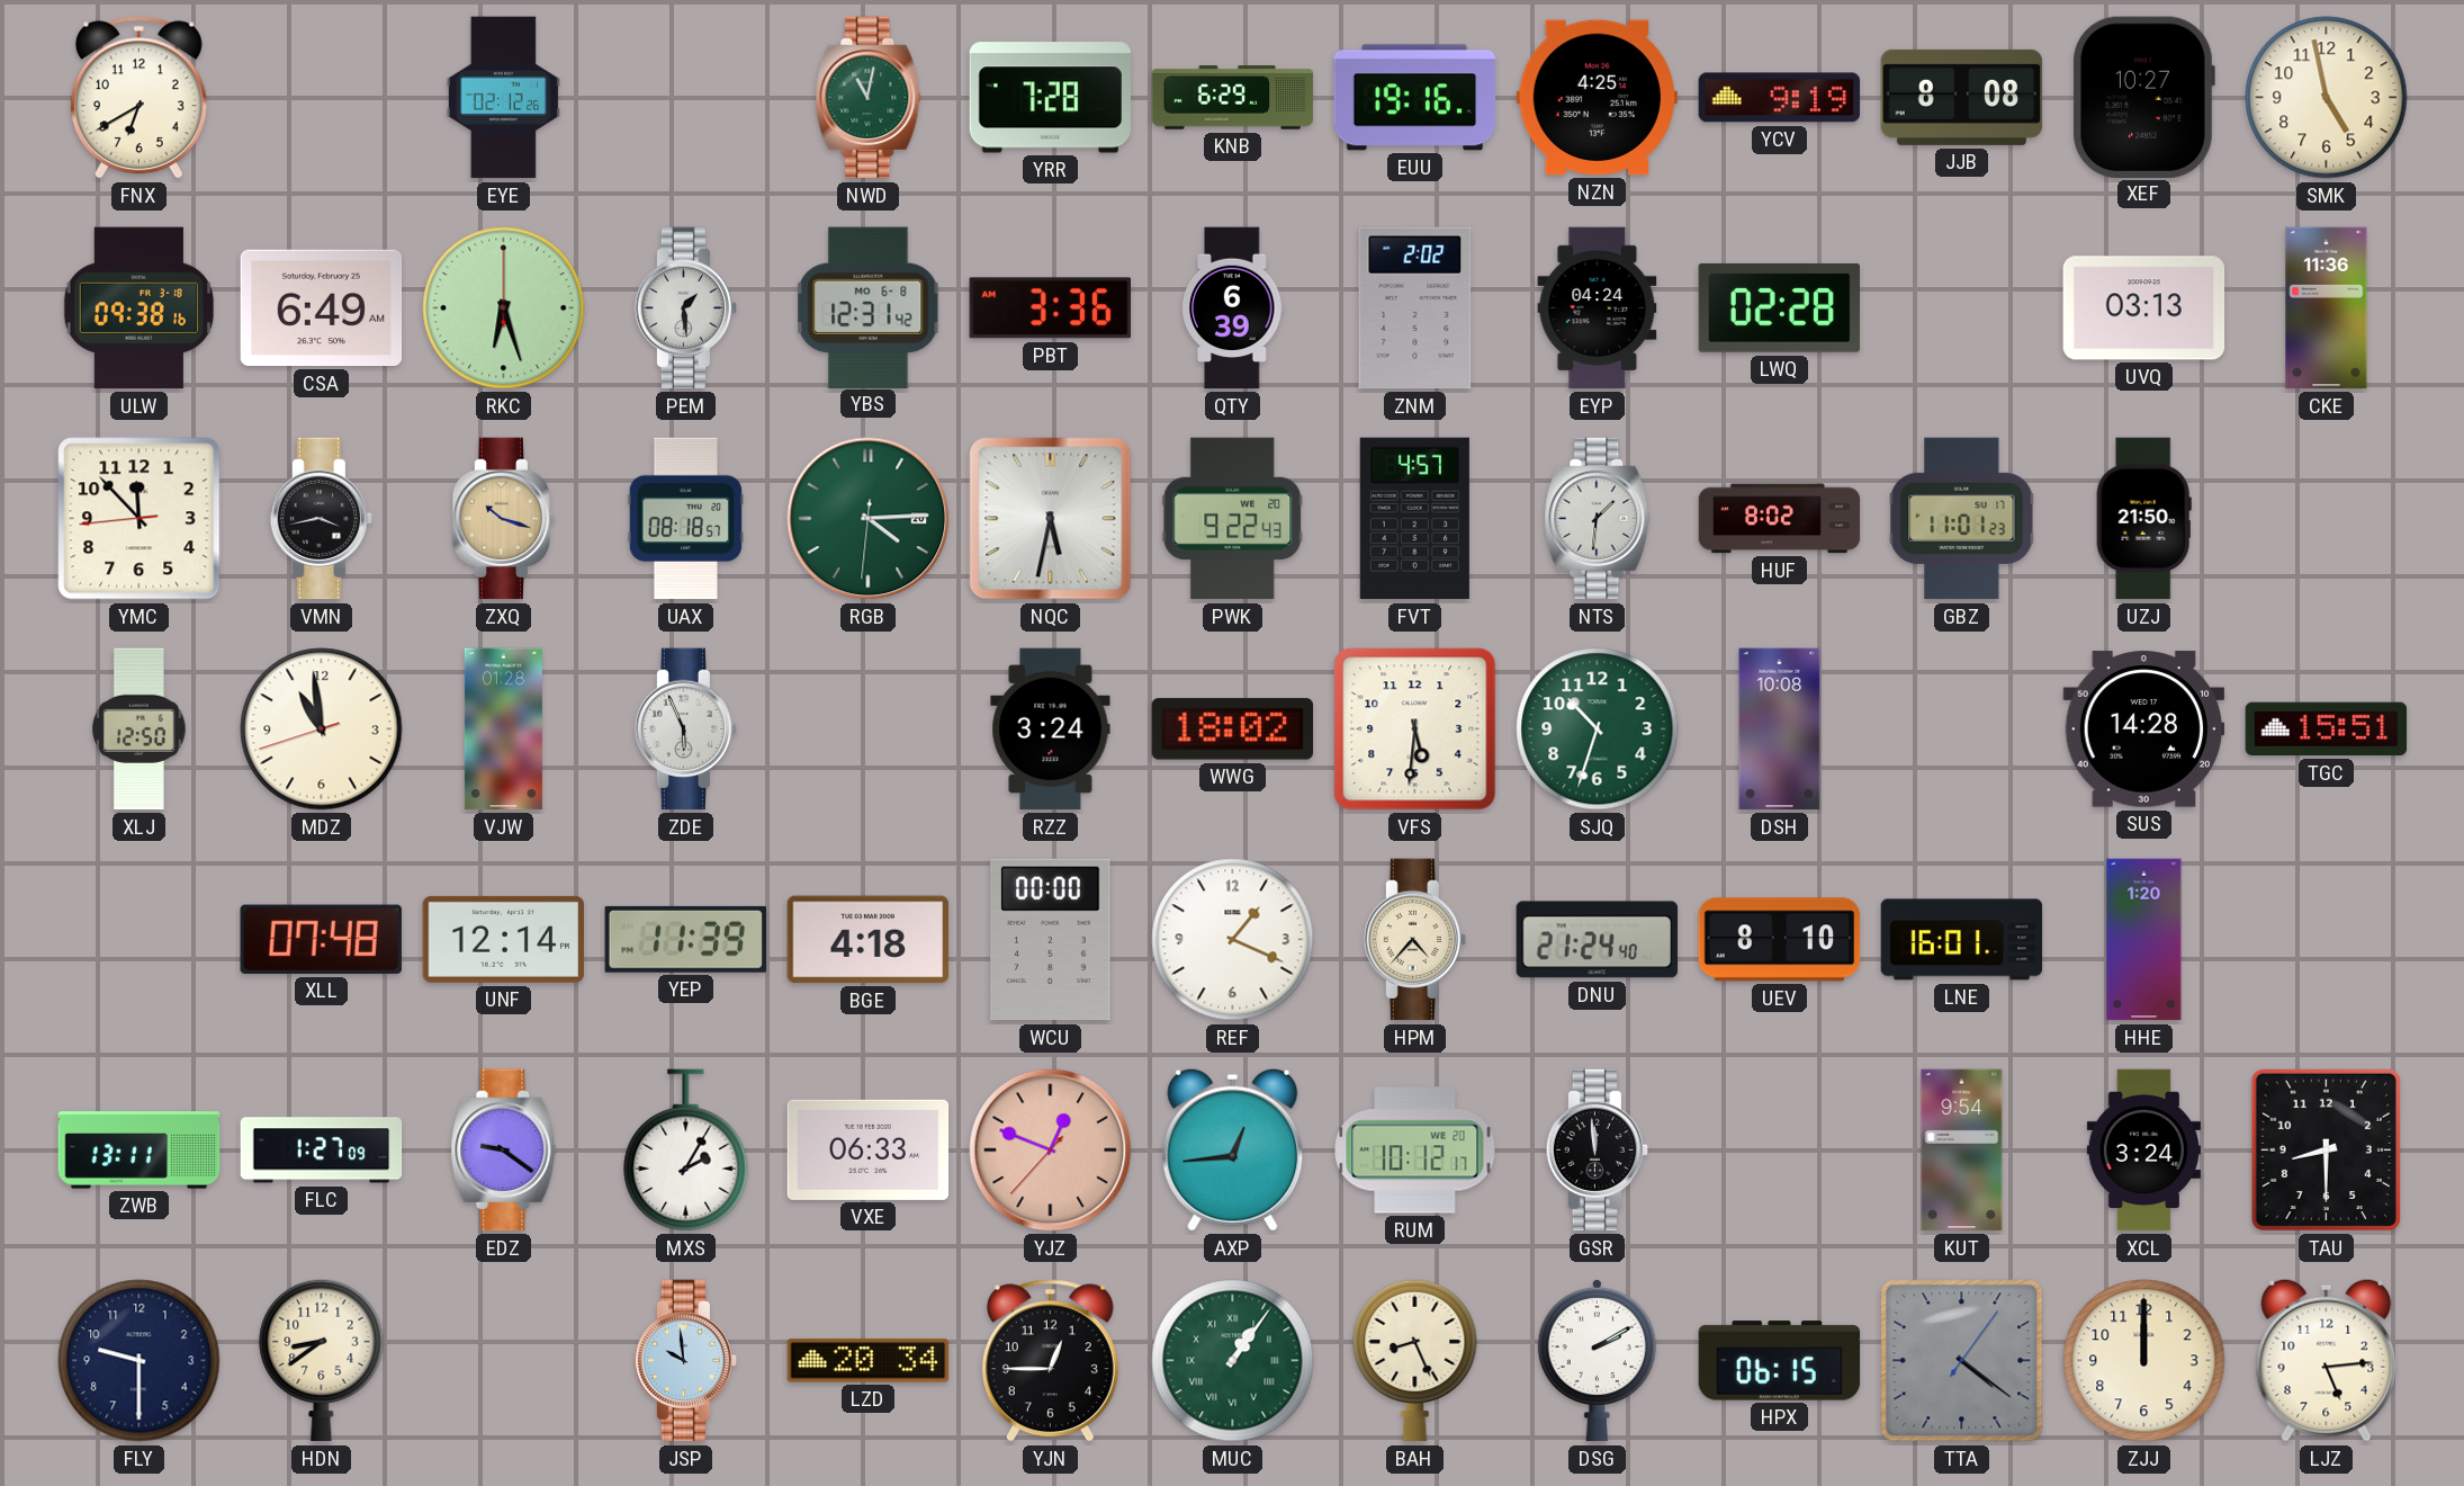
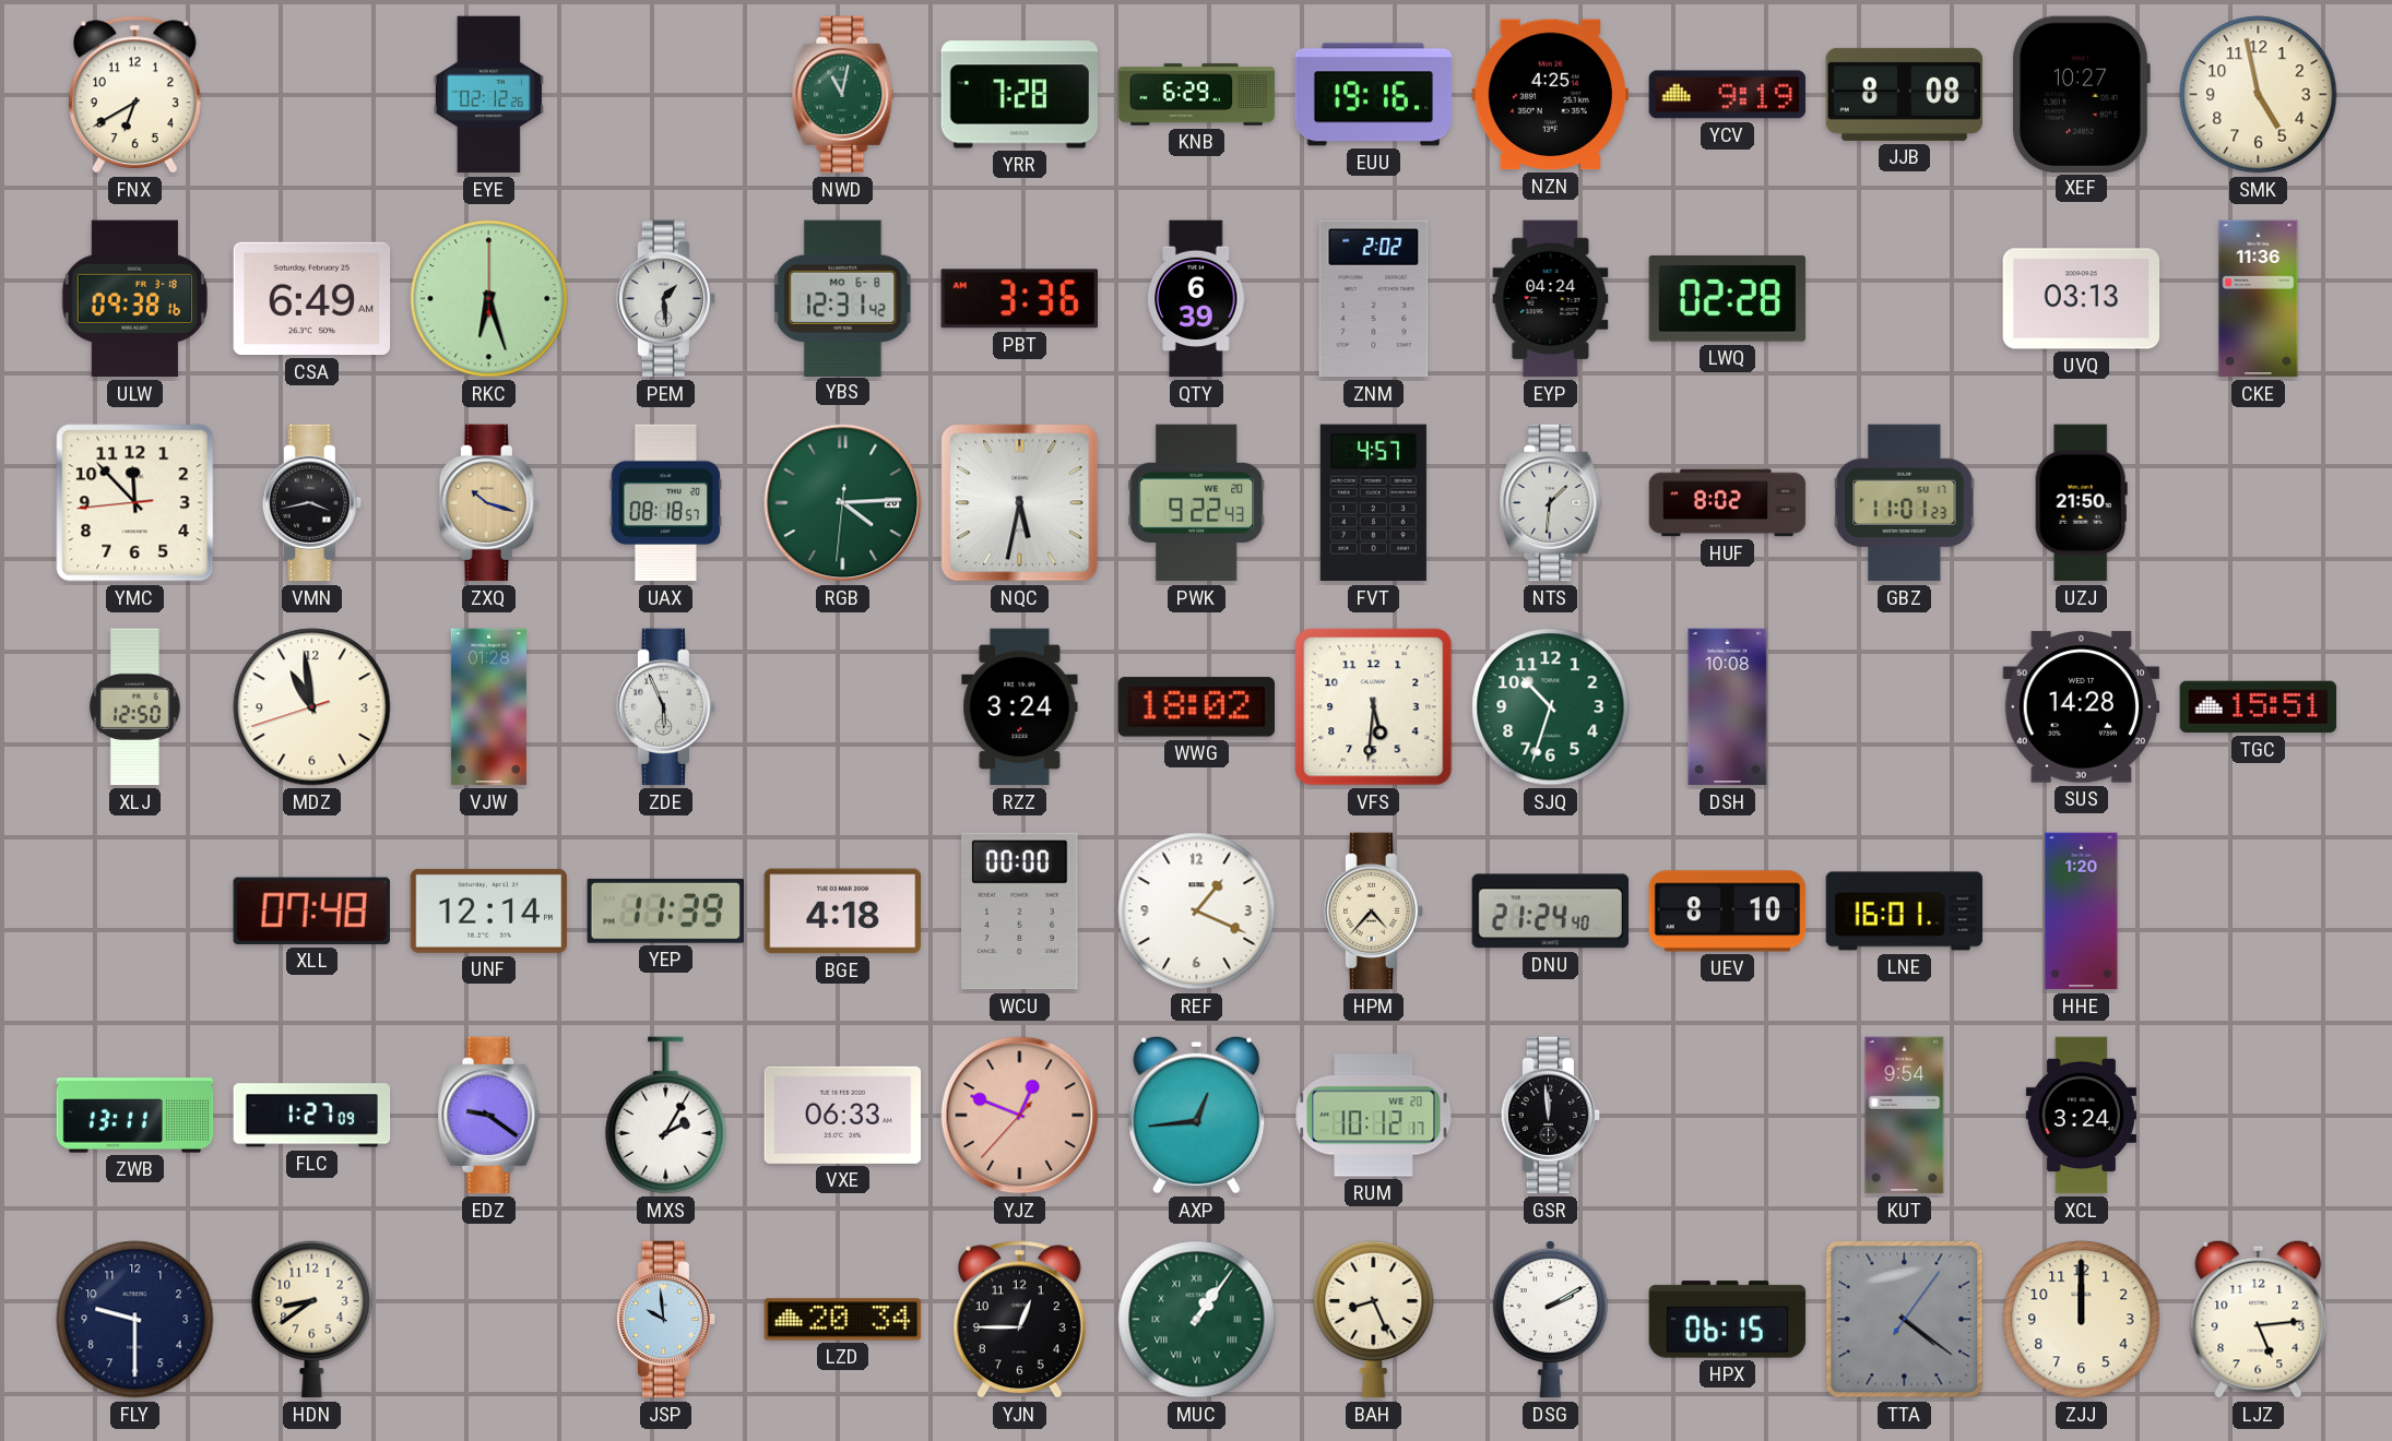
TAU: 8:30 -> none
